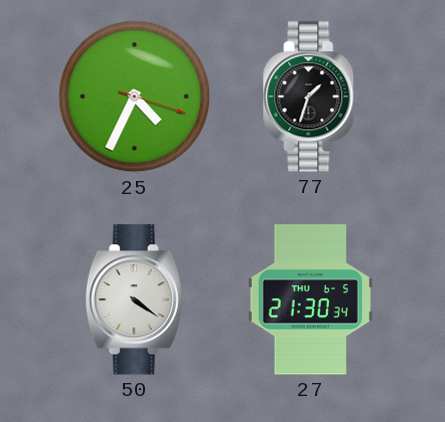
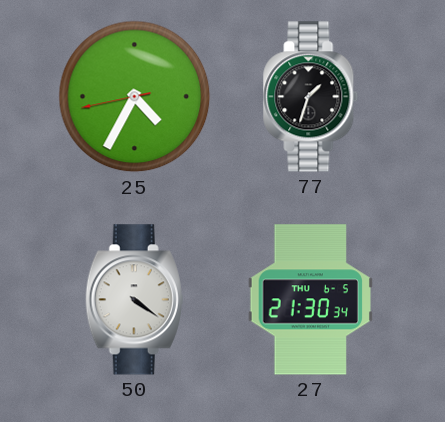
25: 4:34:18 -> 4:34:43
